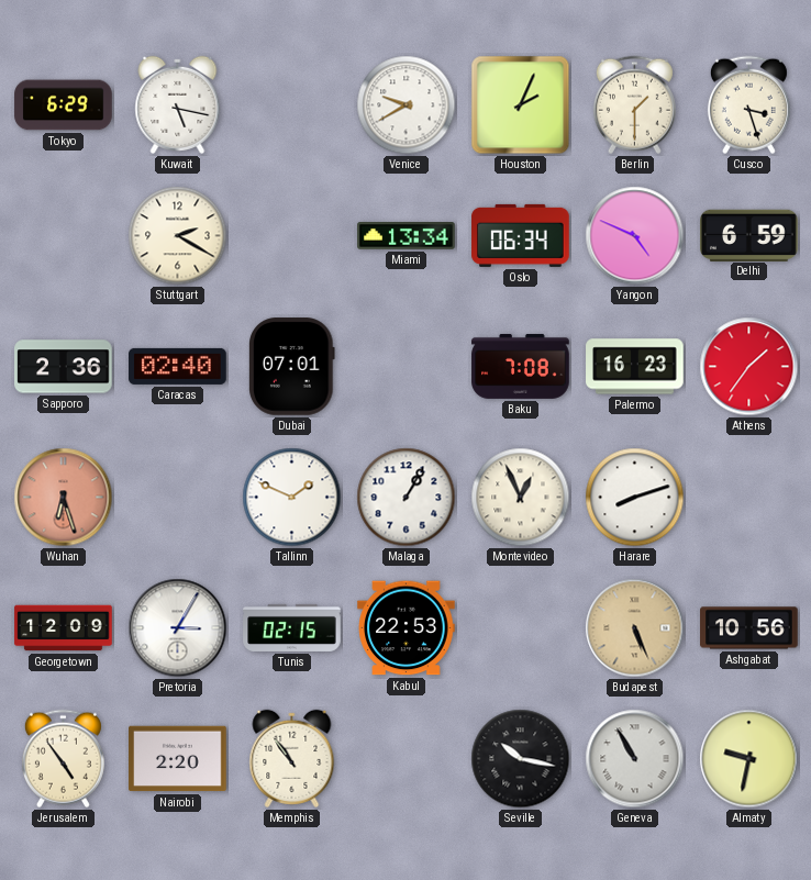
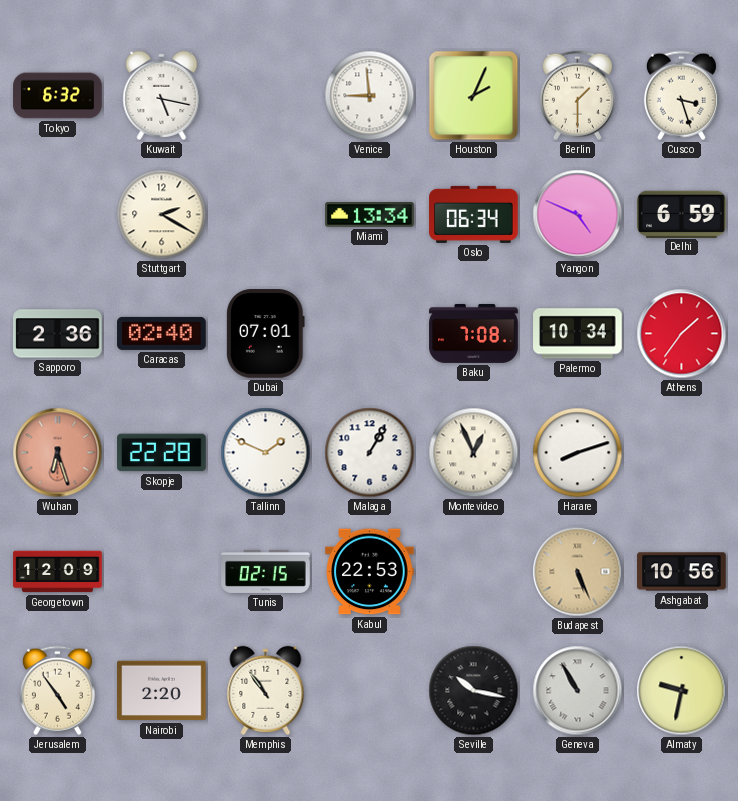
Tokyo: 6:29 -> 6:32
Venice: 9:40 -> 8:59
Palermo: 16:23 -> 10:34
Skopje: none -> 22:28
Pretoria: 3:05 -> none
